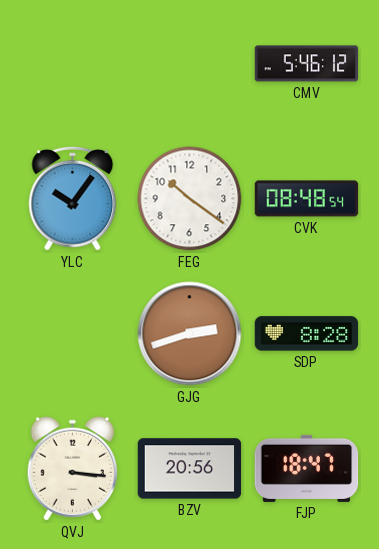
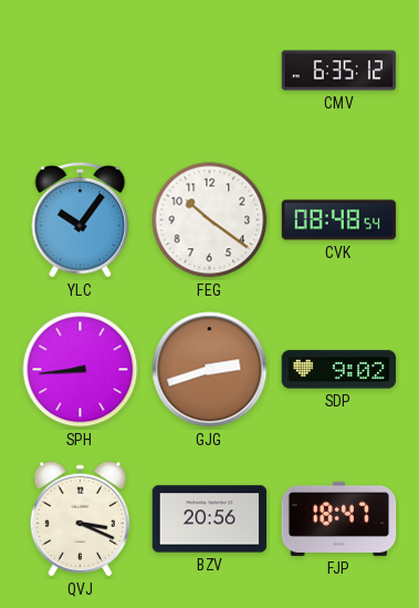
CMV: 5:46 -> 6:35
SPH: none -> 8:44
SDP: 8:28 -> 9:02
QVJ: 3:16 -> 3:19
